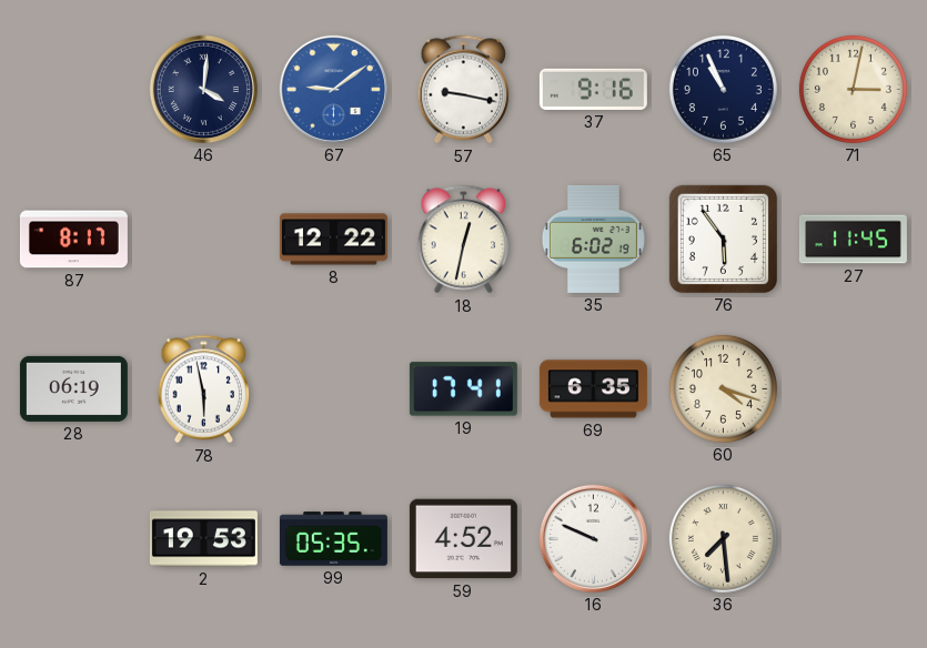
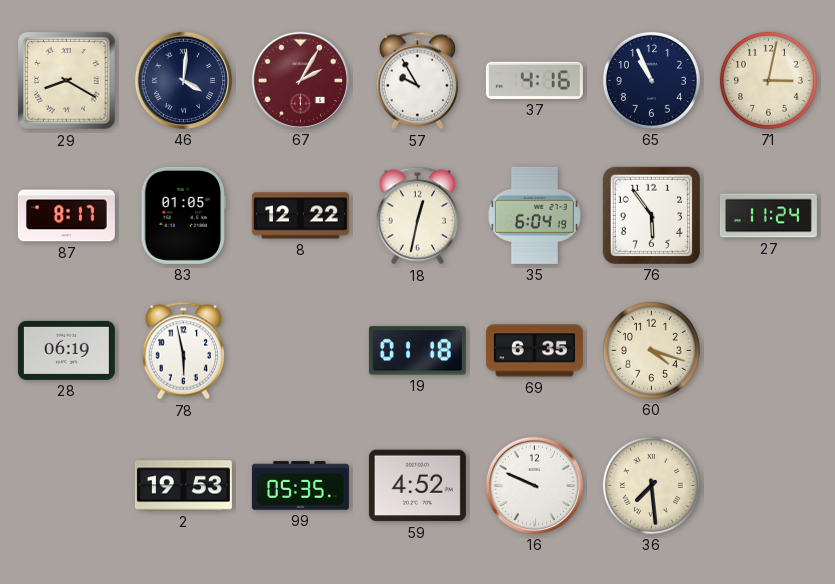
29: none -> 8:20
67: 9:09 -> 2:05
67 dial: blue -> burgundy
57: 9:17 -> 9:55
37: 9:16 -> 4:16
83: none -> 01:05
35: 6:02 -> 6:04
27: 11:45 -> 11:24
19: 17:41 -> 01:18
